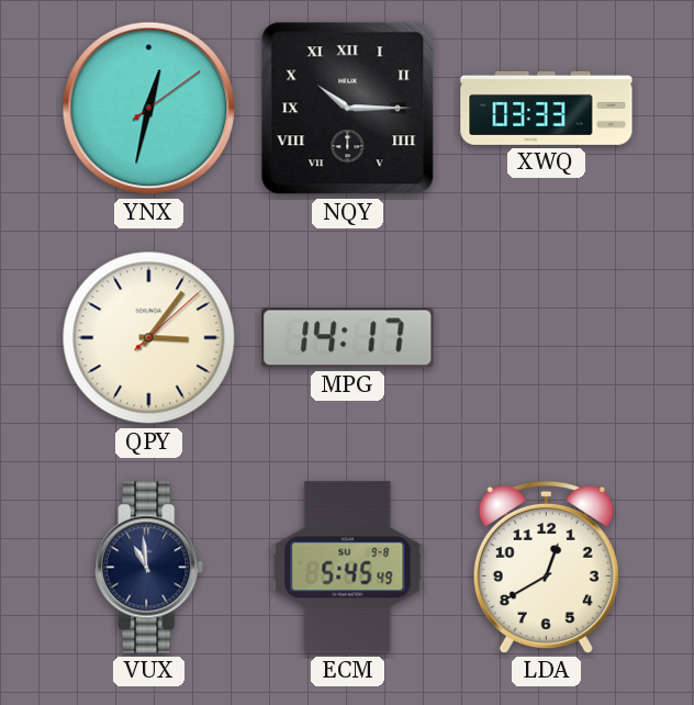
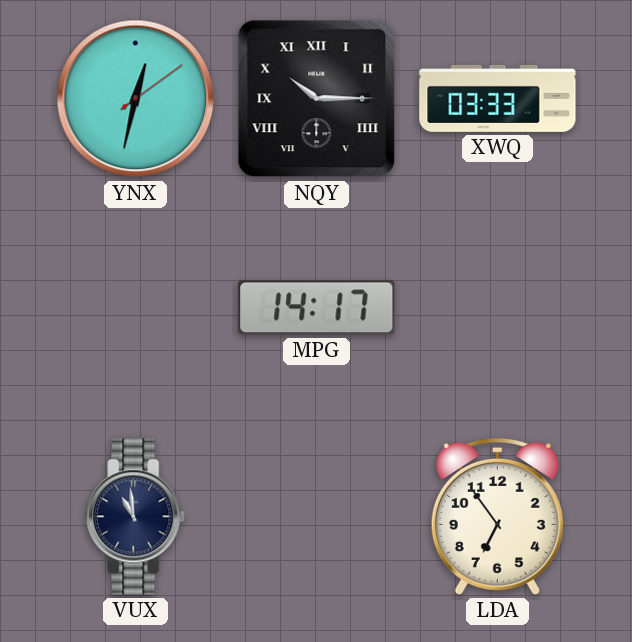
QPY: 3:06 -> none
ECM: 5:45 -> none
LDA: 12:40 -> 6:54
